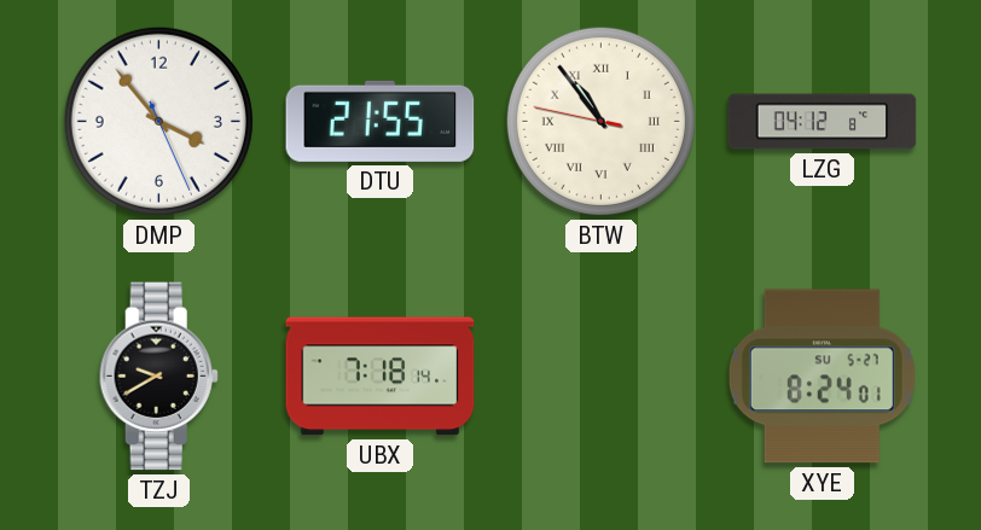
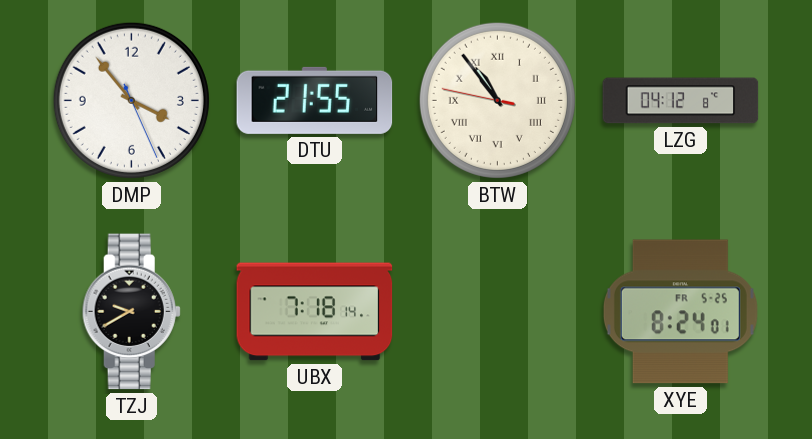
XYE date: SU 5-27 -> FR 5-25
